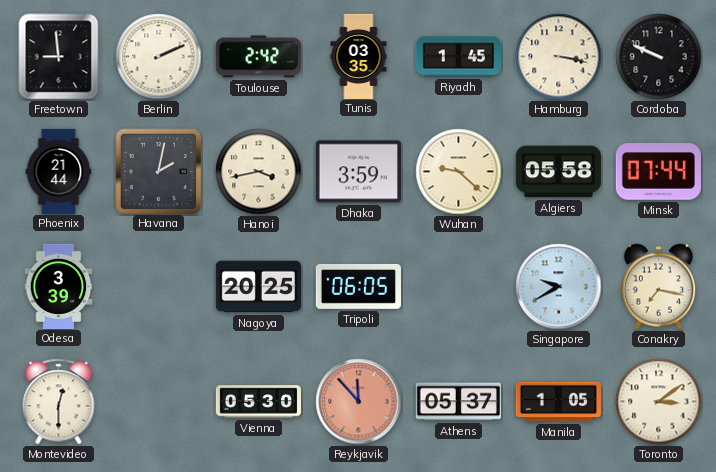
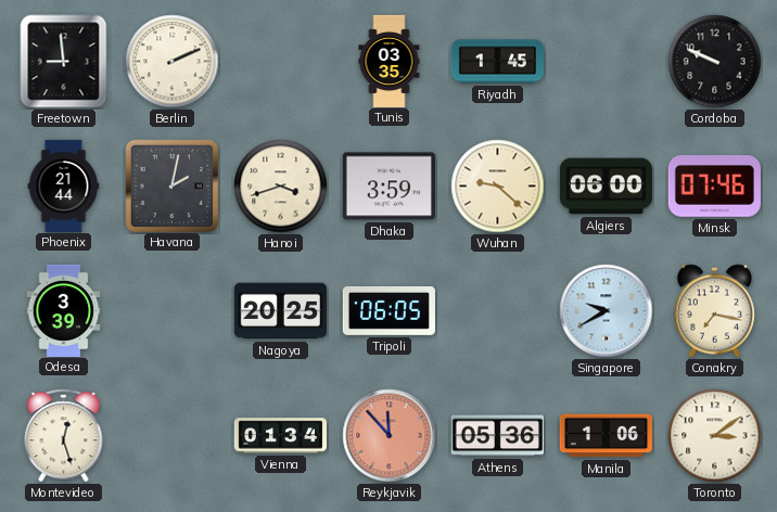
Toulouse: 2:42 -> none
Hamburg: 3:17 -> none
Hanoi: 3:43 -> 3:42
Algiers: 05:58 -> 06:00
Minsk: 07:44 -> 07:46
Montevideo: 12:30 -> 12:27
Vienna: 05:30 -> 01:34
Athens: 05:37 -> 05:36
Manila: 1:05 -> 1:06
